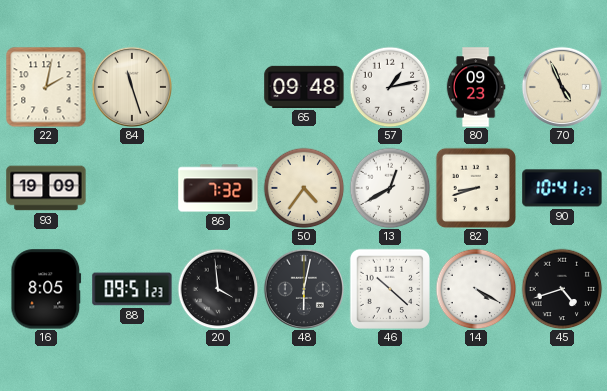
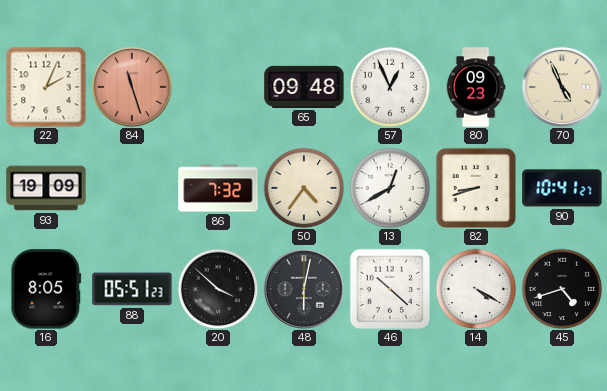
22: 2:02 -> 2:04
84 dial: cream -> salmon
57: 1:13 -> 12:56
88: 09:51 -> 05:51
20: 3:59 -> 3:52
